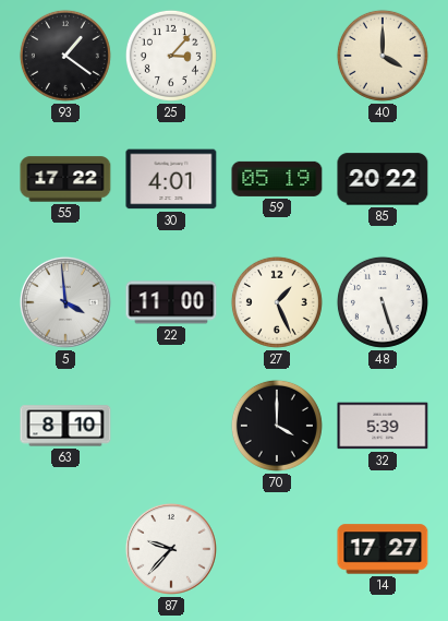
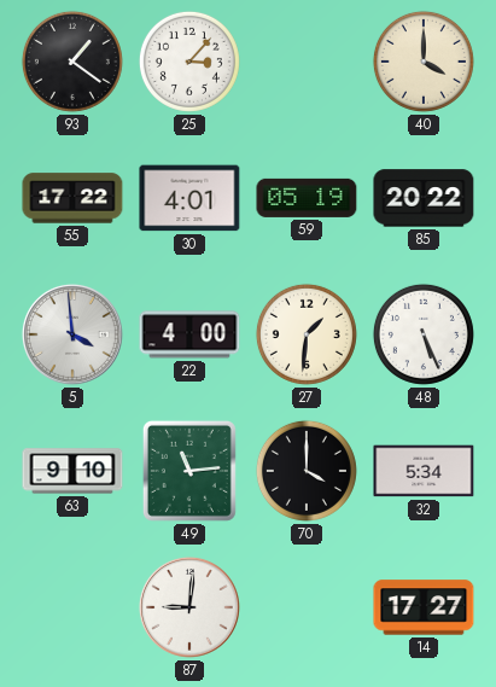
22: 11:00 -> 4:00
27: 1:26 -> 1:31
48: 5:27 -> 5:26
63: 8:10 -> 9:10
49: none -> 11:14
32: 5:39 -> 5:34
87: 9:37 -> 9:01
